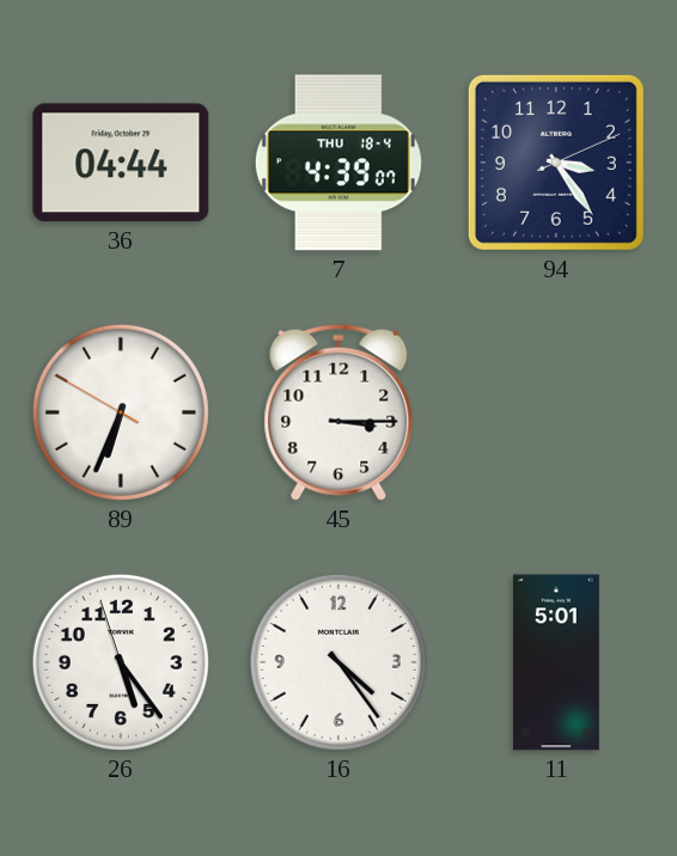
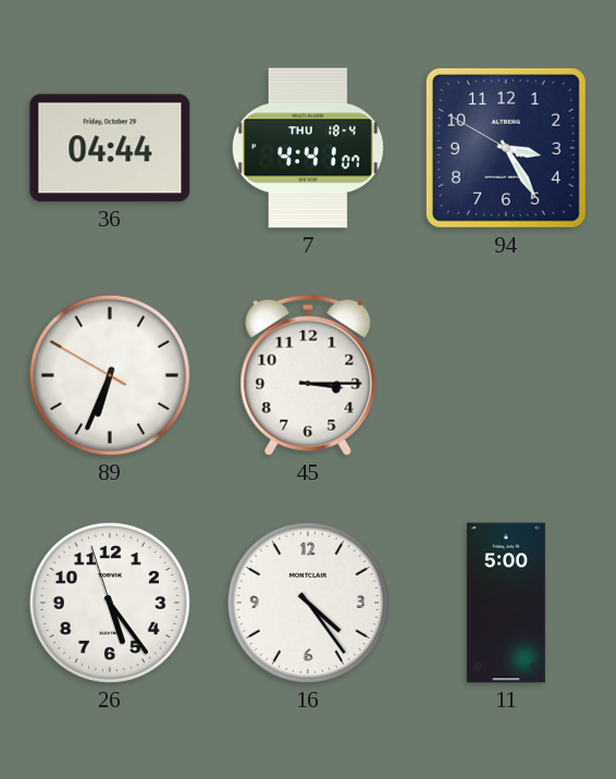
7: 4:39 -> 4:41
94: 3:24:11 -> 3:24:50
11: 5:01 -> 5:00
